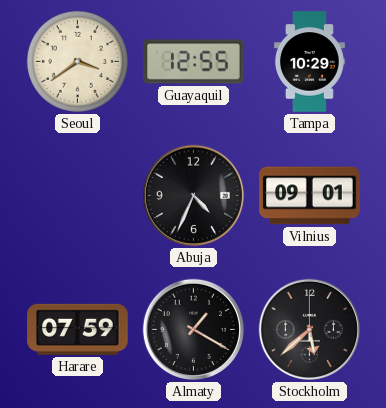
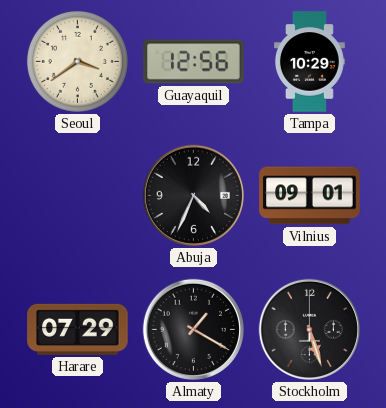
Guayaquil: 12:55 -> 12:56
Harare: 07:59 -> 07:29
Stockholm: 5:38 -> 5:27
